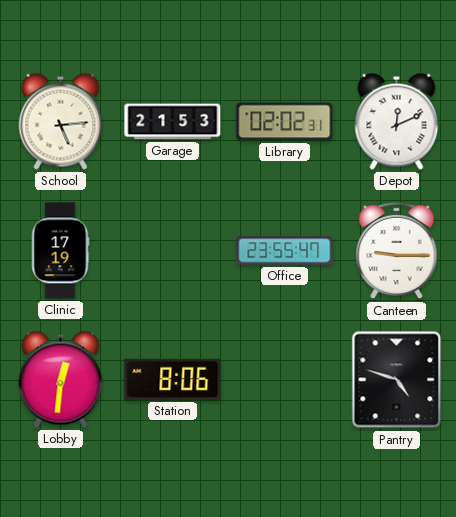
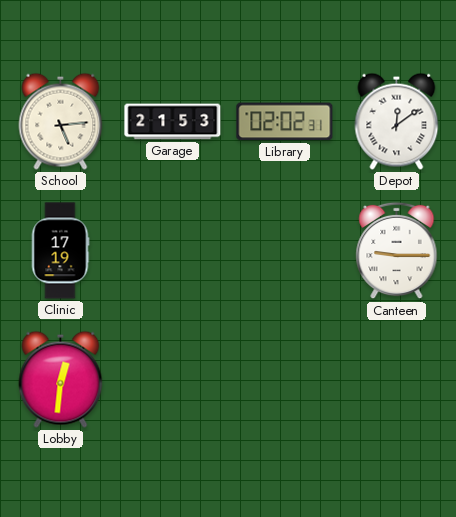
Depot: 12:11 -> 12:09
Office: 23:55 -> none
Station: 8:06 -> none
Pantry: 4:48 -> none
